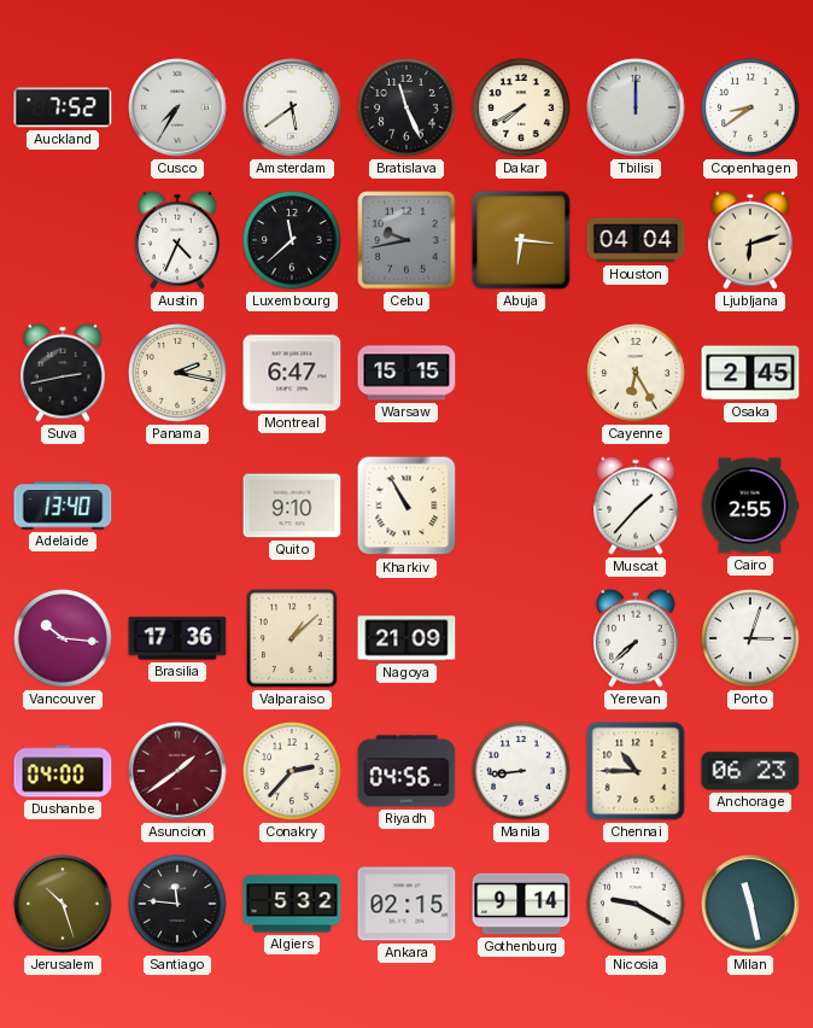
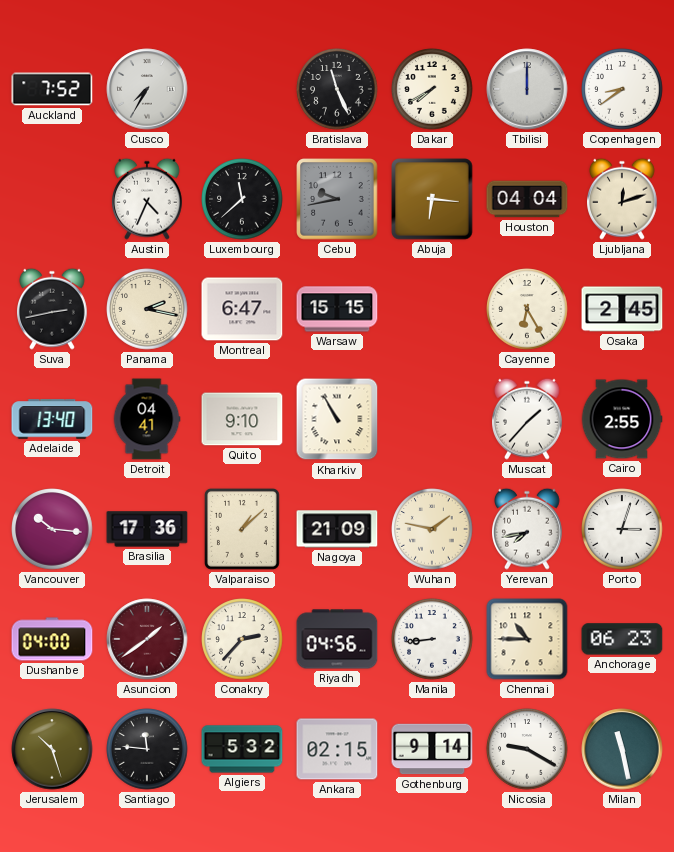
Amsterdam: 5:39 -> none
Ljubljana: 6:12 -> 12:12
Detroit: none -> 04:41
Wuhan: none -> 1:47
Yerevan: 7:38 -> 7:43
